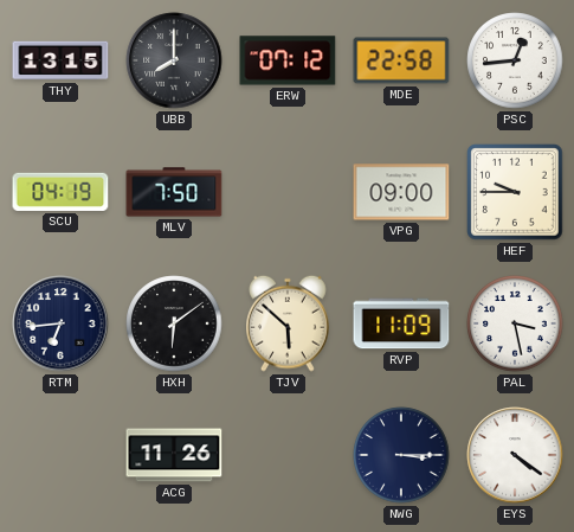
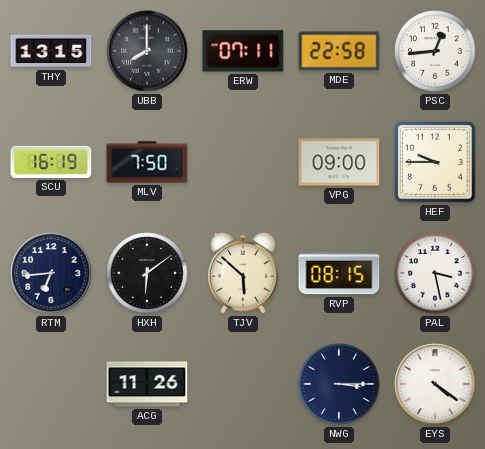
ERW: 07:12 -> 07:11
SCU: 04:19 -> 16:19
RVP: 11:09 -> 08:15
